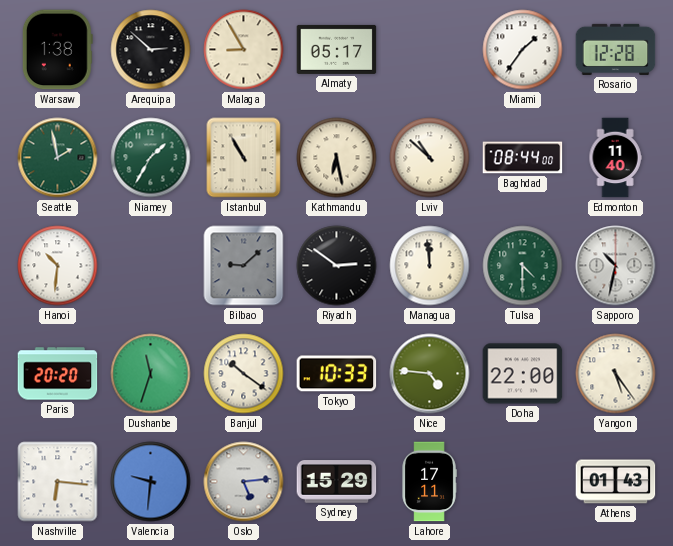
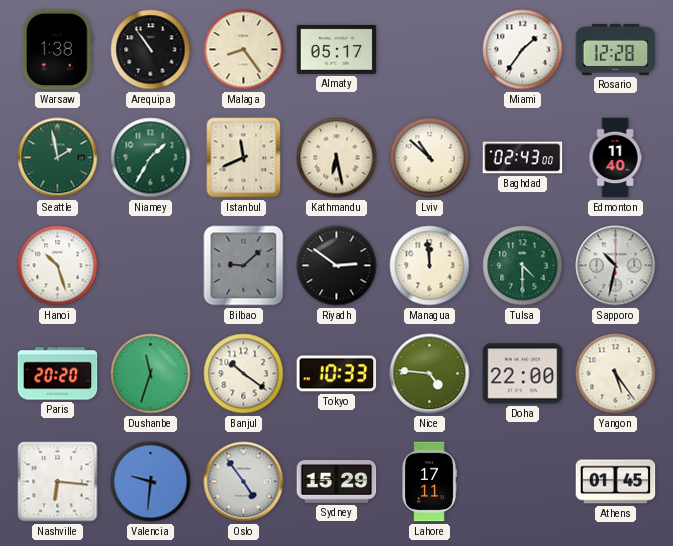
Arequipa: 2:52 -> 10:54
Malaga: 8:55 -> 8:24
Istanbul: 10:55 -> 11:41
Baghdad: 08:44 -> 02:43
Hanoi: 10:31 -> 10:27
Oslo: 5:14 -> 4:54
Athens: 01:43 -> 01:45
